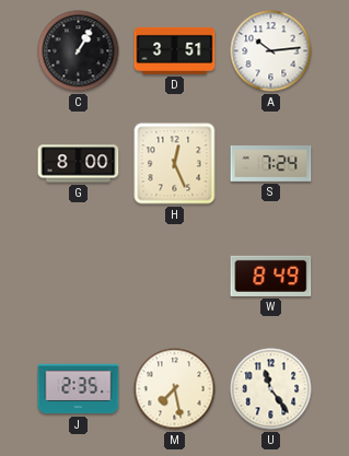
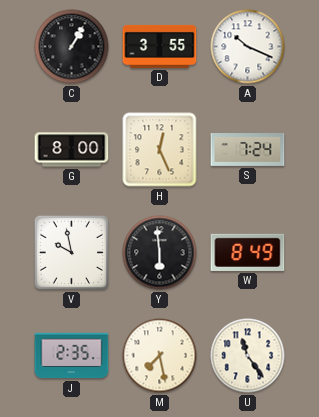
D: 3:51 -> 3:55
A: 10:14 -> 10:19
V: none -> 9:58
Y: none -> 5:59
